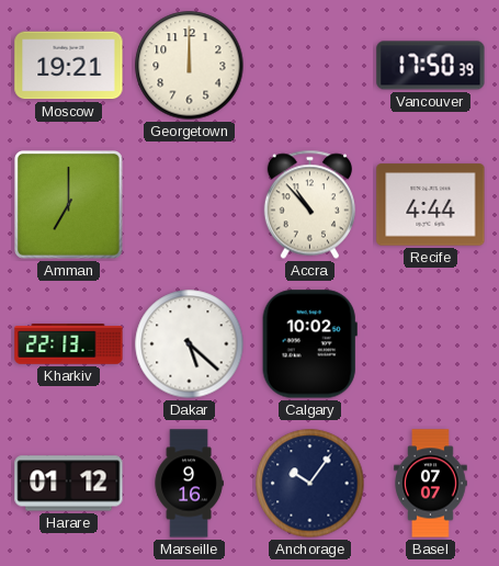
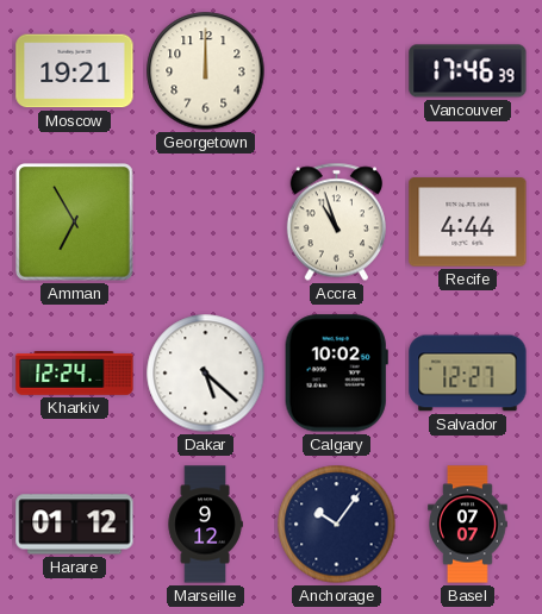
Vancouver: 17:50 -> 17:46
Amman: 7:00 -> 6:55
Accra: 10:53 -> 10:57
Kharkiv: 22:13 -> 12:24
Salvador: none -> 12:27
Marseille: 9:16 -> 9:12
